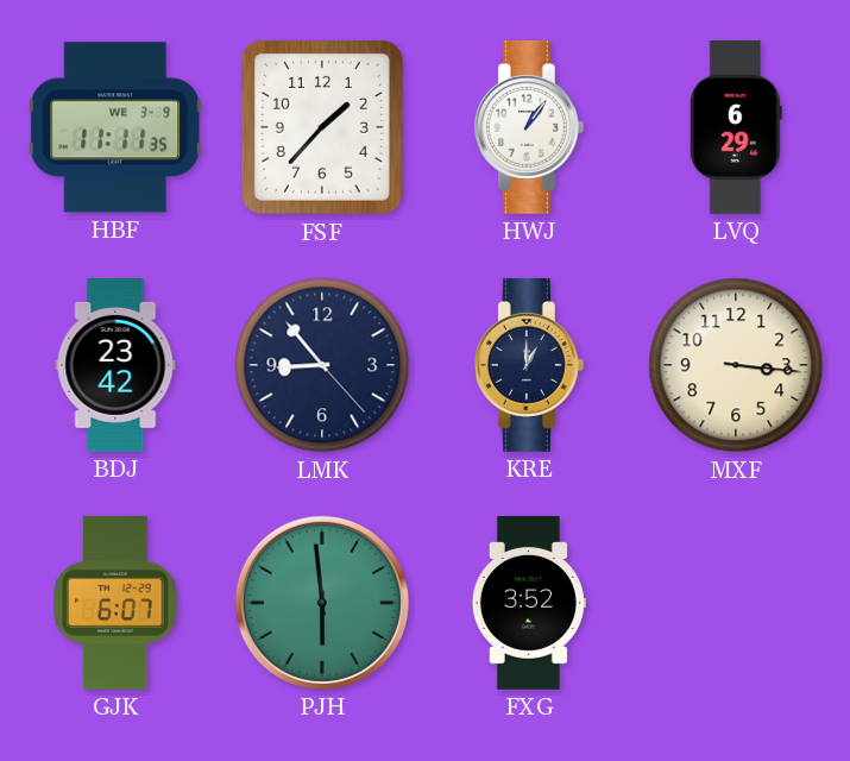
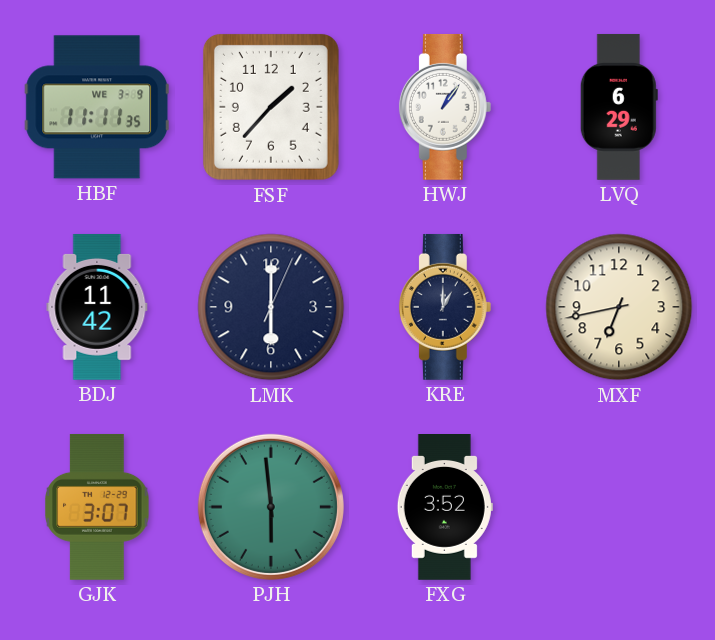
BDJ: 23:42 -> 11:42
LMK: 8:53 -> 6:00
MXF: 3:16 -> 6:43
GJK: 6:07 -> 3:07
